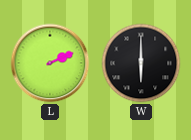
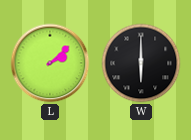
L: 2:11 -> 2:08
